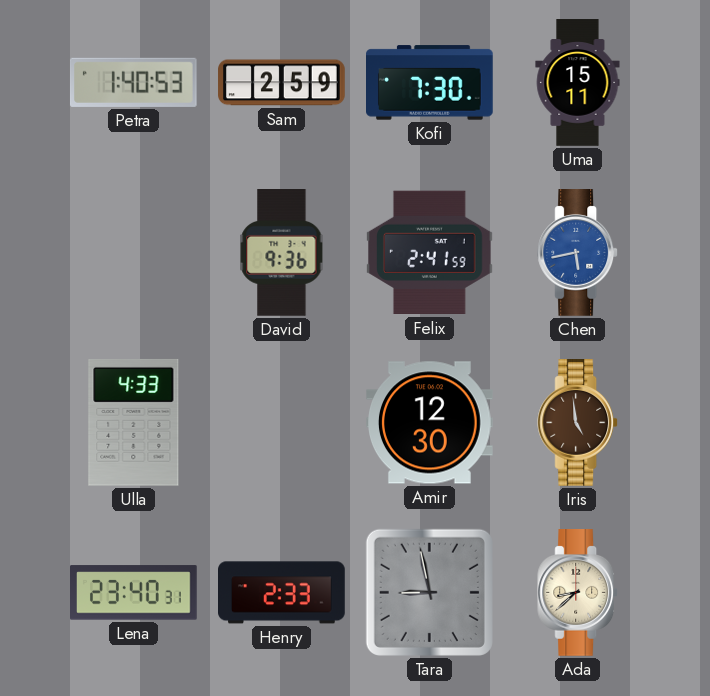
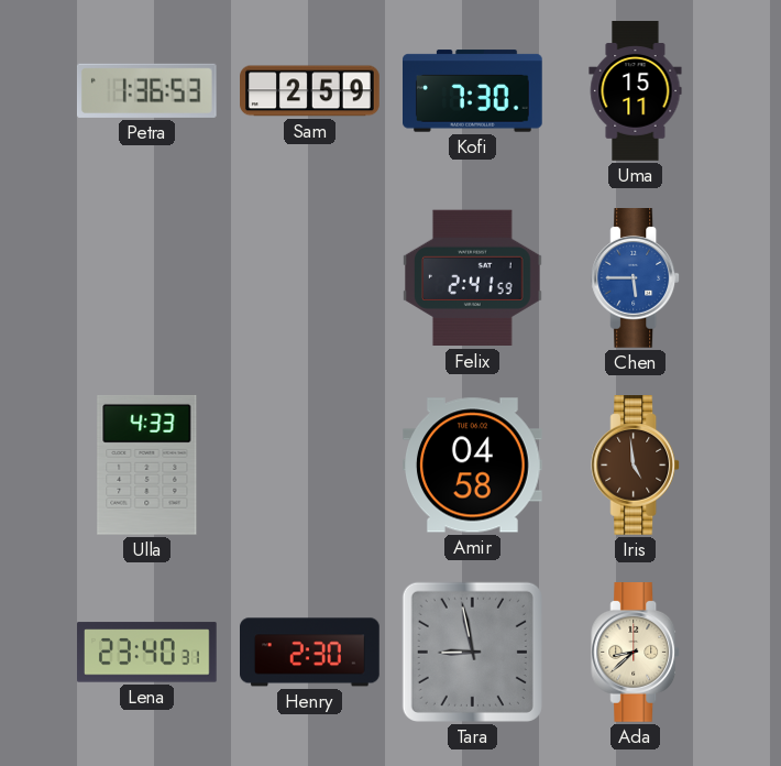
Petra: 1:40 -> 1:36
David: 9:36 -> none
Chen: 5:43 -> 5:45
Amir: 12:30 -> 04:58
Henry: 2:33 -> 2:30
